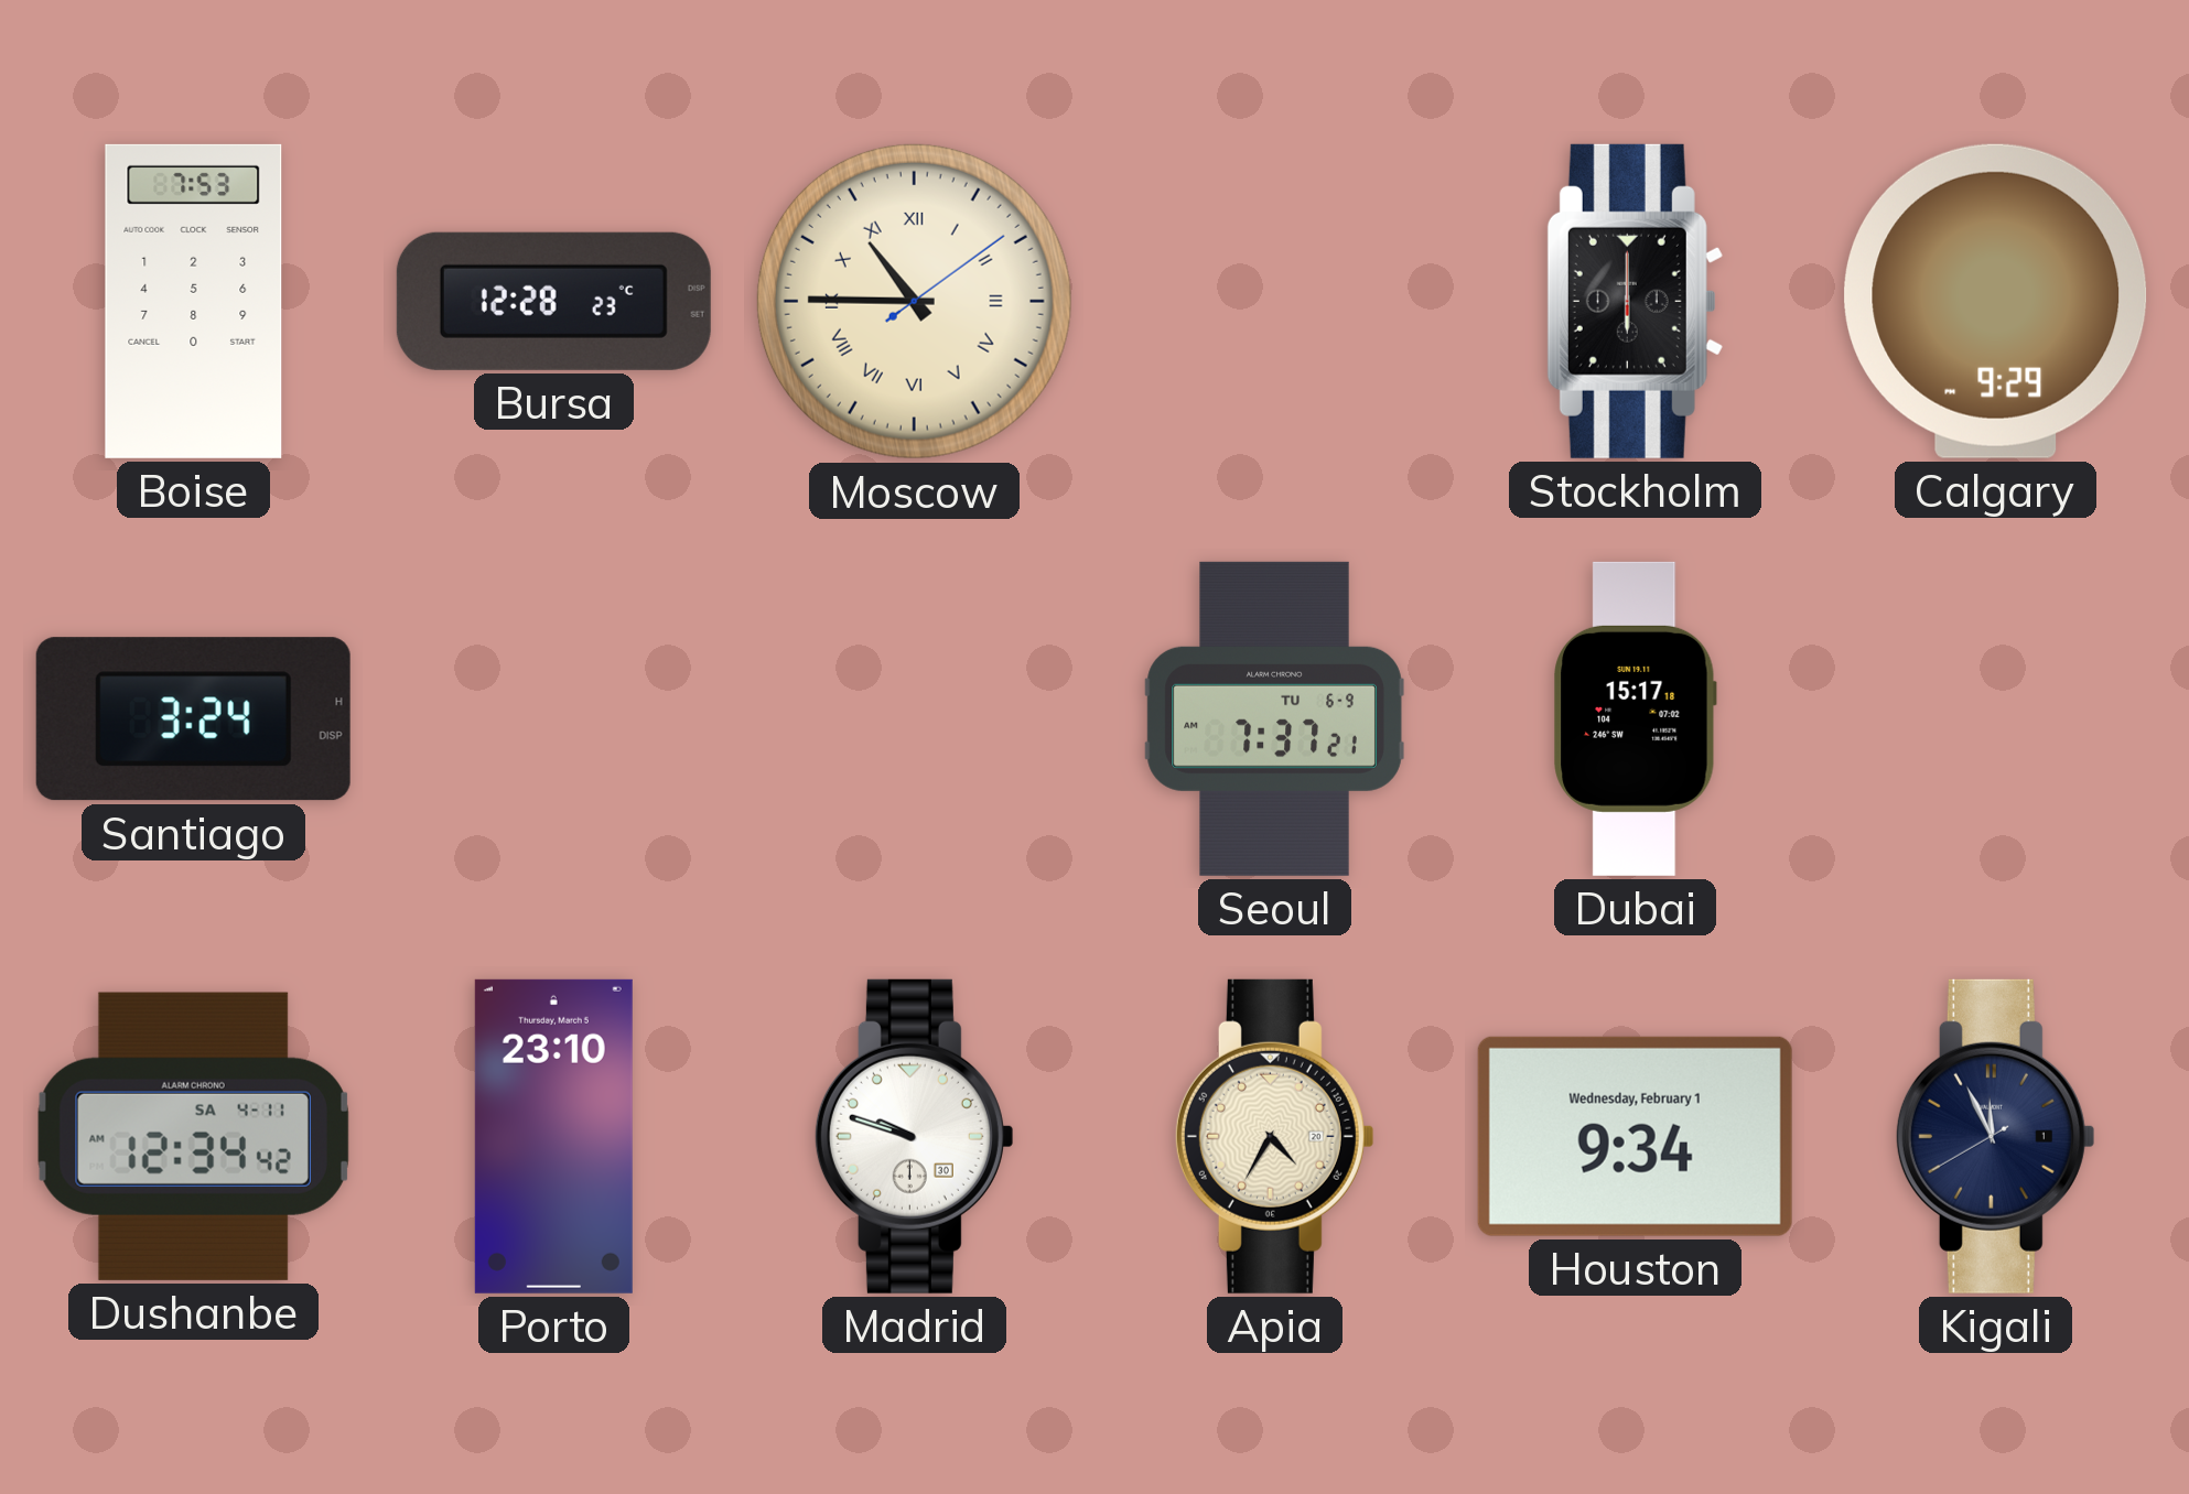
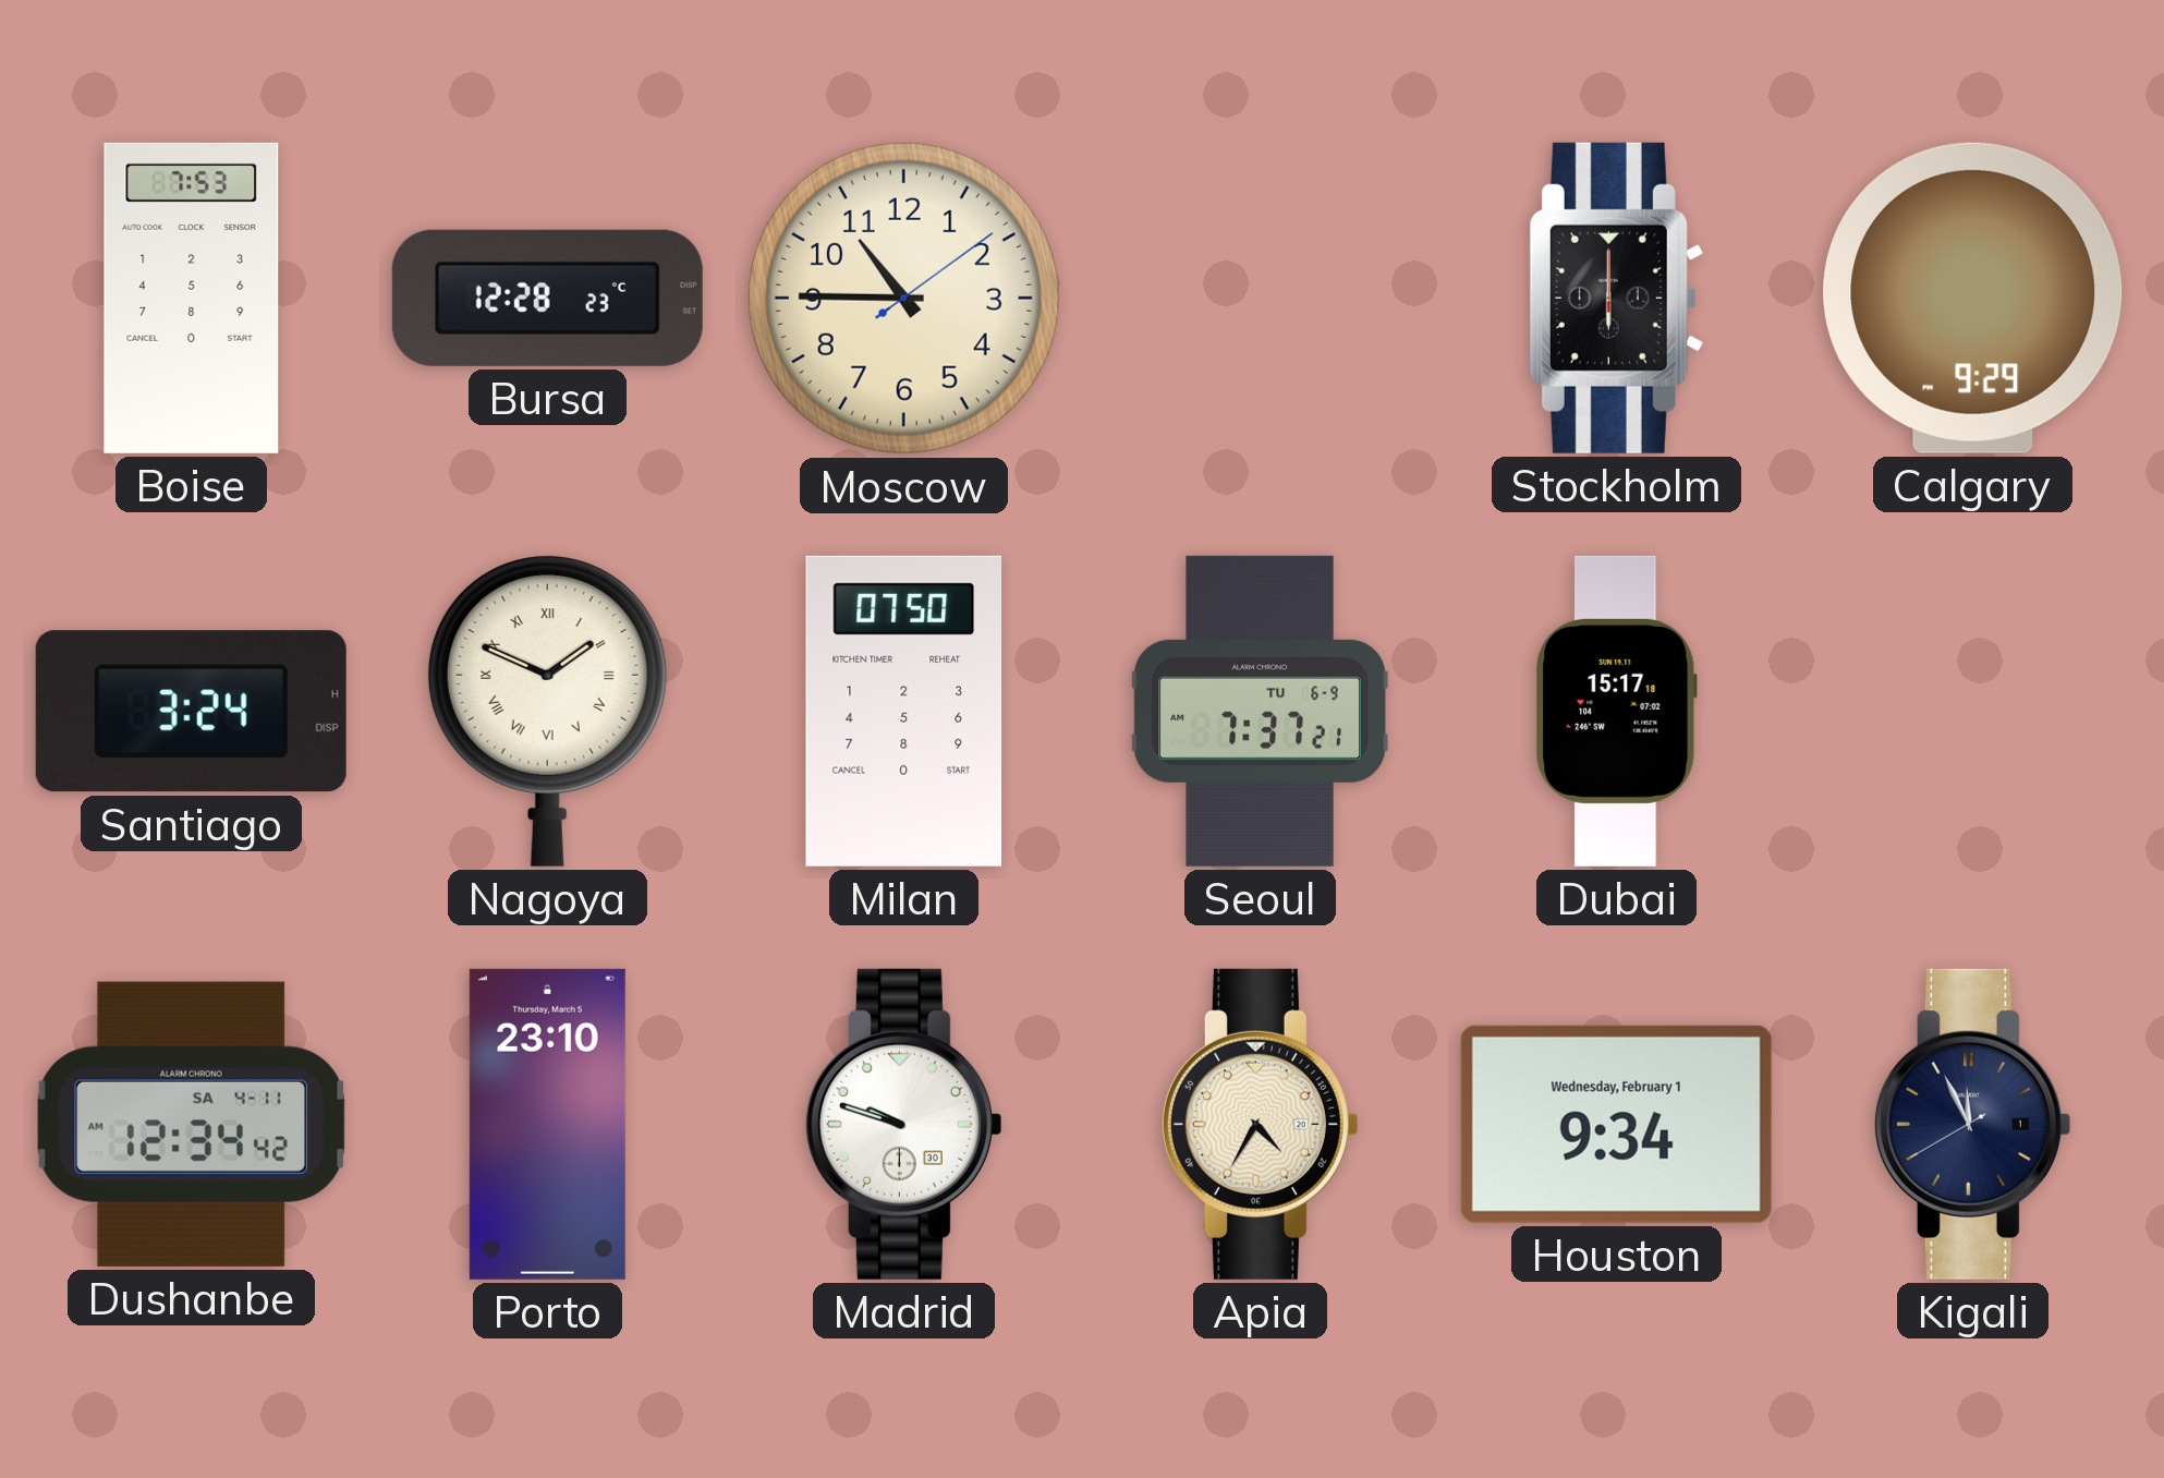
Moscow numerals: Roman -> Arabic
Nagoya: none -> 1:49
Milan: none -> 07:50
